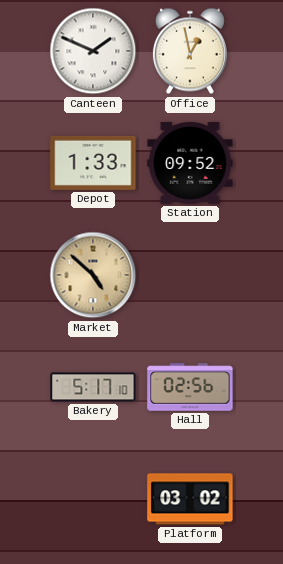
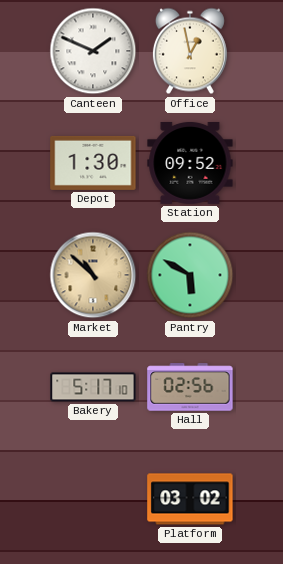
Depot: 1:33 -> 1:30
Market: 4:52 -> 10:52
Pantry: none -> 5:50
